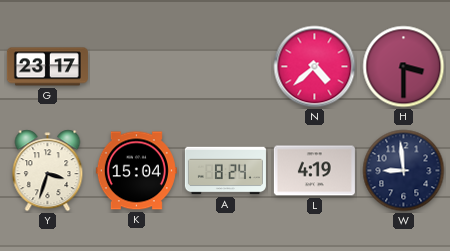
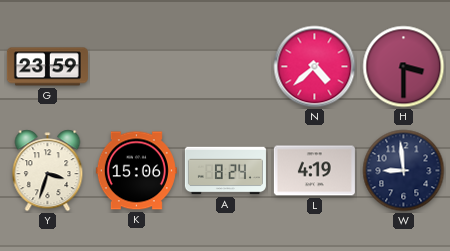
G: 23:17 -> 23:59
K: 15:04 -> 15:06
